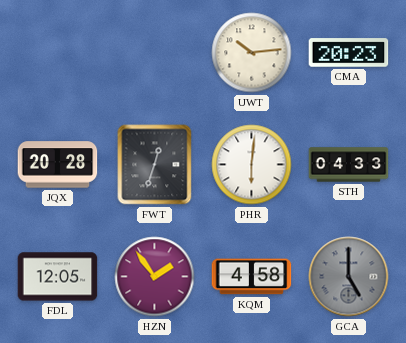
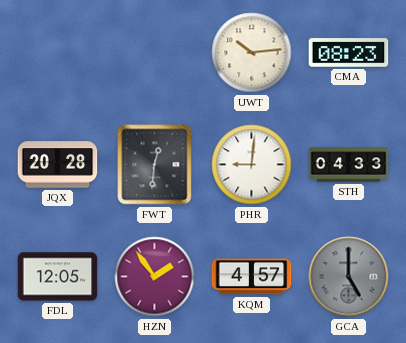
CMA: 20:23 -> 08:23
FWT: 12:33 -> 12:31
PHR: 6:01 -> 9:01
KQM: 4:58 -> 4:57
